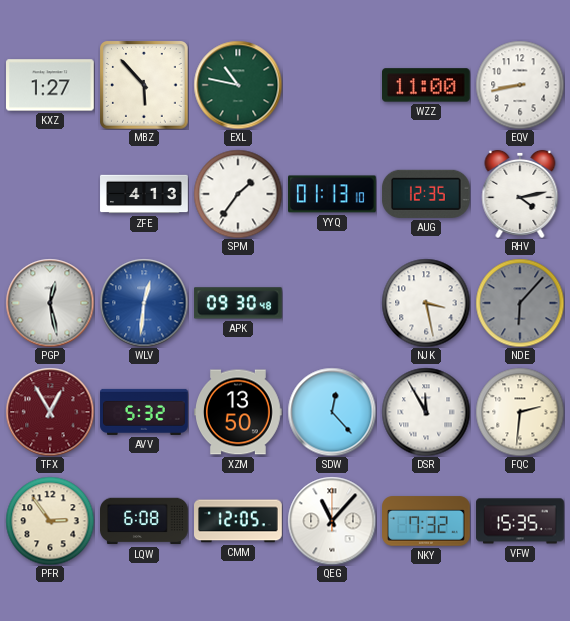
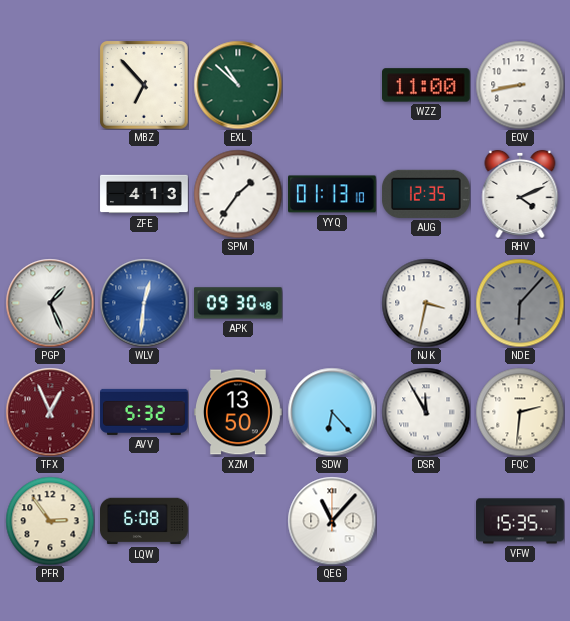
KXZ: 1:27 -> none
MBZ: 5:53 -> 6:53
EXL: 10:47 -> 10:52
RHV: 4:13 -> 4:11
PGP: 12:28 -> 1:26
NJK: 3:28 -> 3:32
TFX: 12:55 -> 12:56
SDW: 12:23 -> 6:23
CMM: 12:05 -> none
NKY: 7:32 -> none
